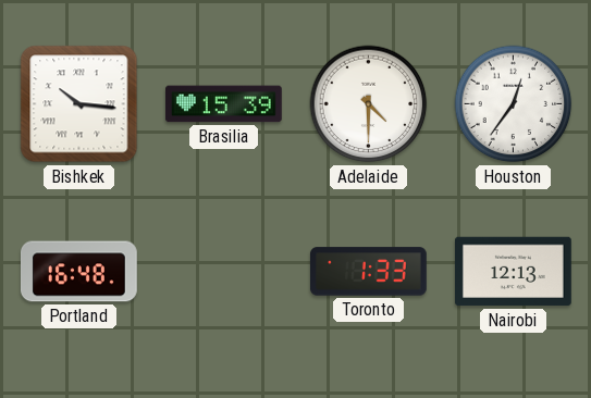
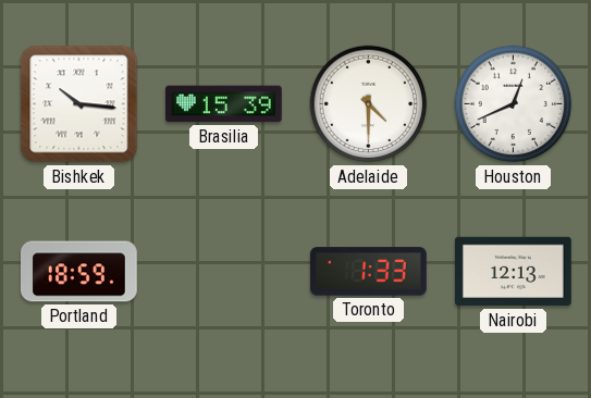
Houston: 12:36 -> 12:41
Portland: 16:48 -> 18:59
